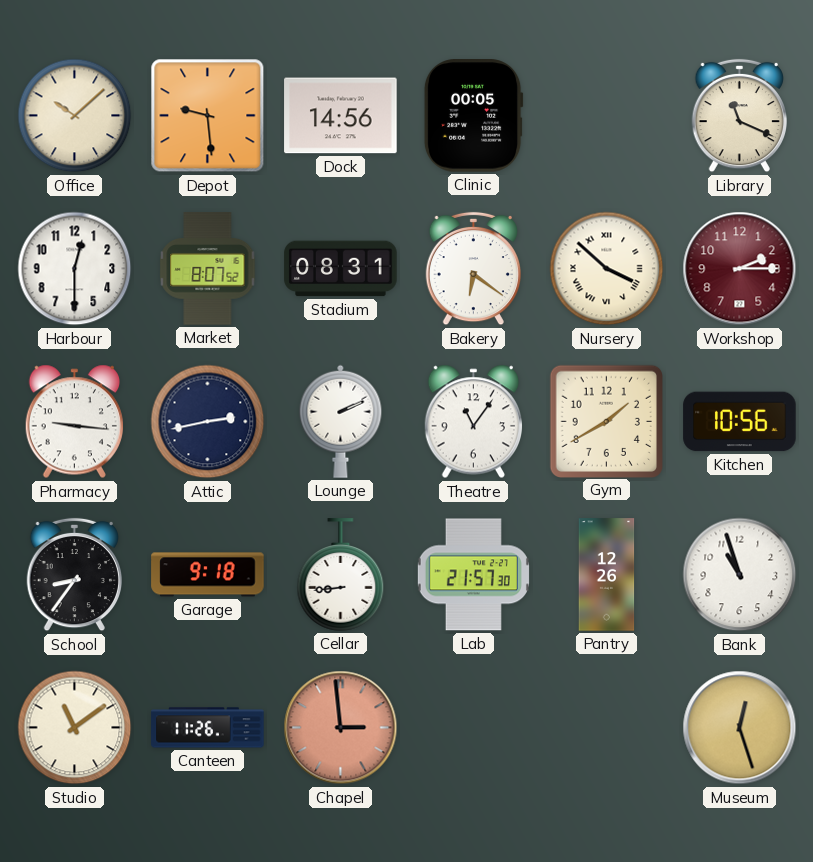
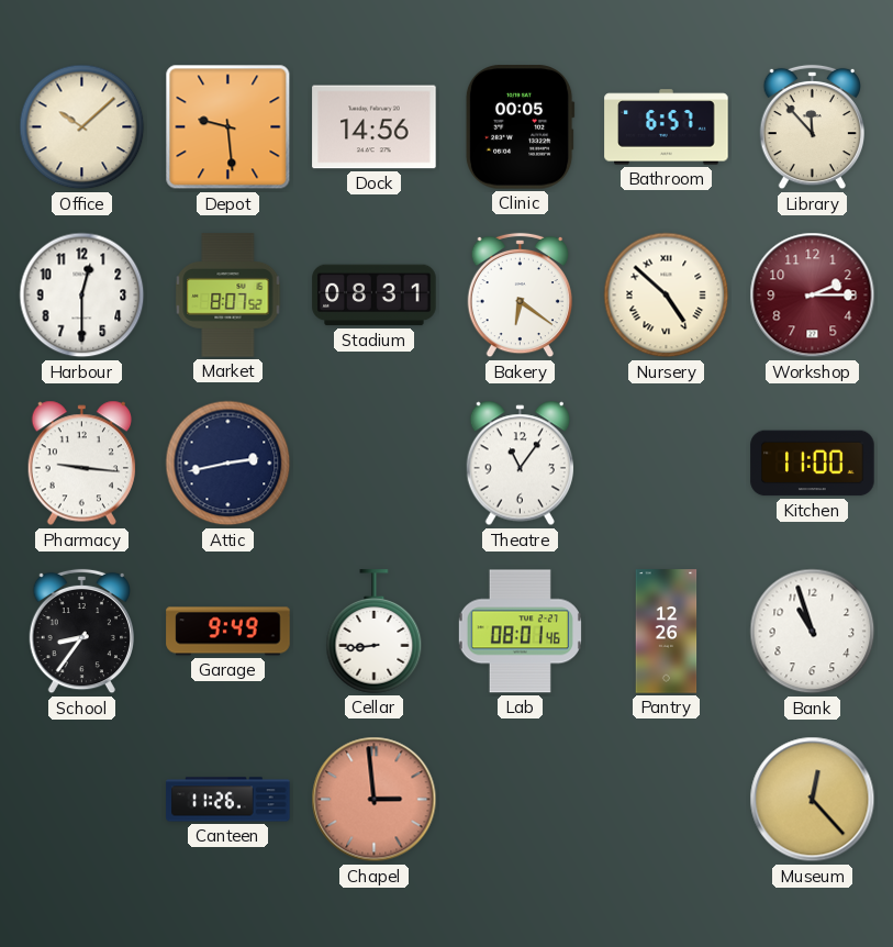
Bathroom: none -> 6:57
Library: 11:19 -> 11:53
Nursery: 3:52 -> 4:52
Lounge: 2:11 -> none
Gym: 1:40 -> none
Kitchen: 10:56 -> 11:00
Garage: 9:18 -> 9:49
Lab: 21:57 -> 08:01
Studio: 11:09 -> none
Museum: 12:27 -> 12:23
